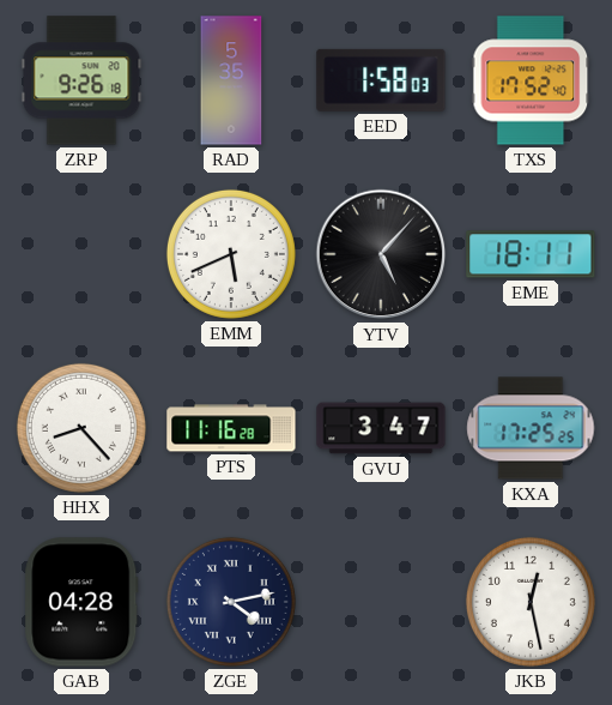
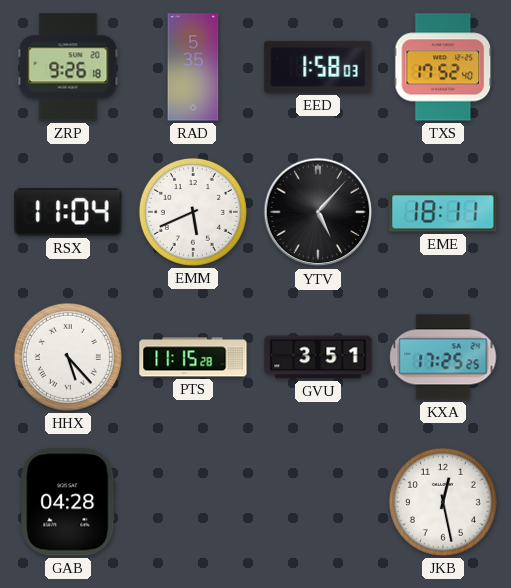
RSX: none -> 11:04
HHX: 8:23 -> 5:23
PTS: 11:16 -> 11:15
GVU: 3:47 -> 3:51
ZGE: 4:13 -> none
